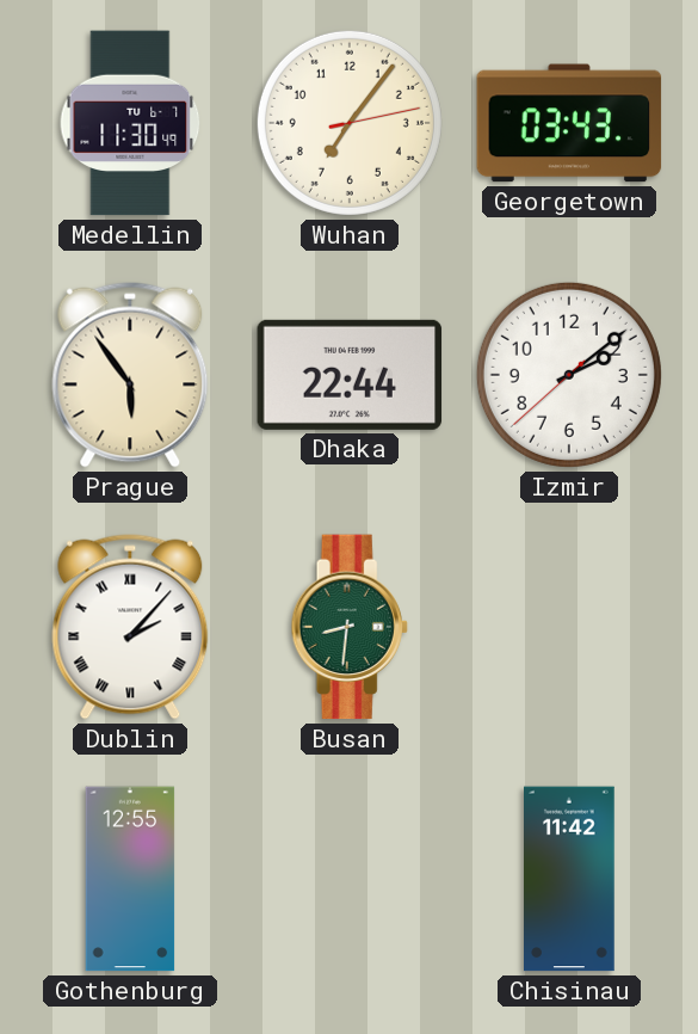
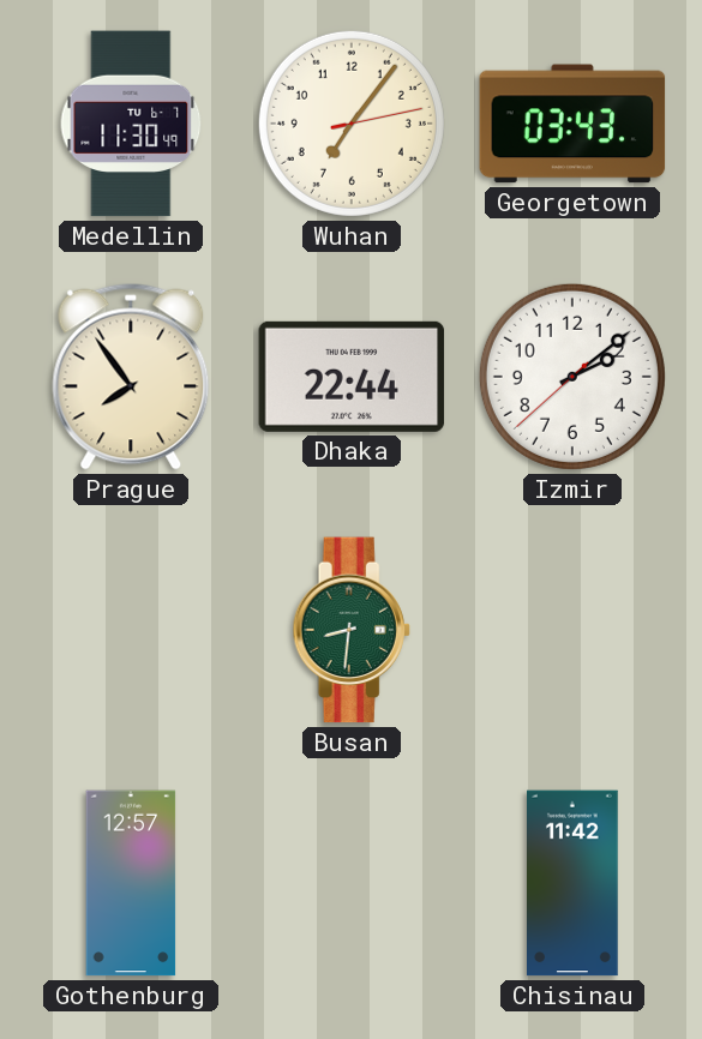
Prague: 5:54 -> 7:54
Dublin: 2:07 -> none
Gothenburg: 12:55 -> 12:57
